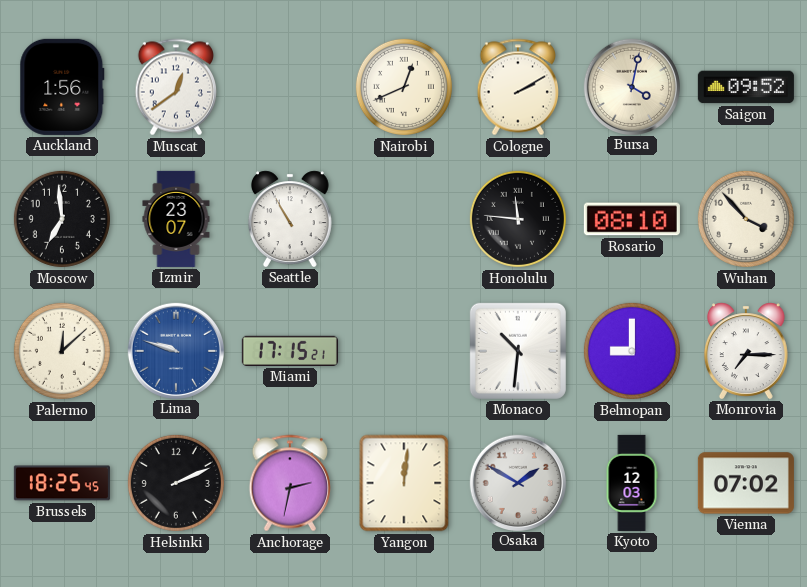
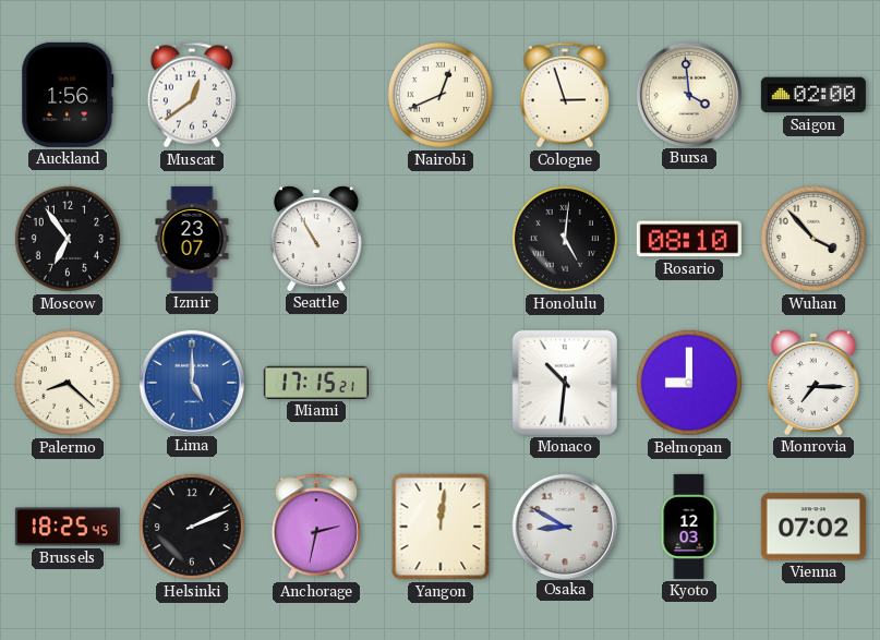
Cologne: 2:10 -> 2:57
Bursa: 4:02 -> 3:59
Saigon: 09:52 -> 02:00
Moscow: 6:59 -> 6:54
Honolulu: 11:46 -> 5:01
Palermo: 12:08 -> 8:22
Lima: 9:48 -> 5:00
Osaka: 1:50 -> 8:50
